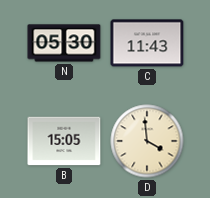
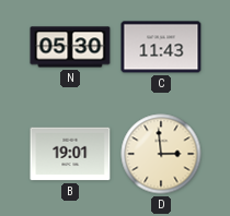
B: 15:05 -> 19:01
D: 3:59 -> 2:59
